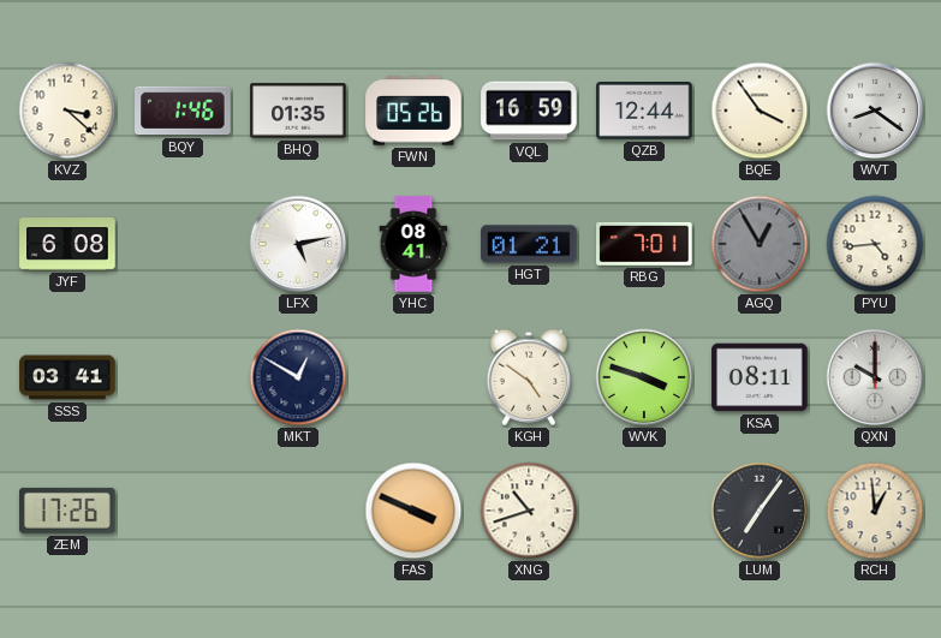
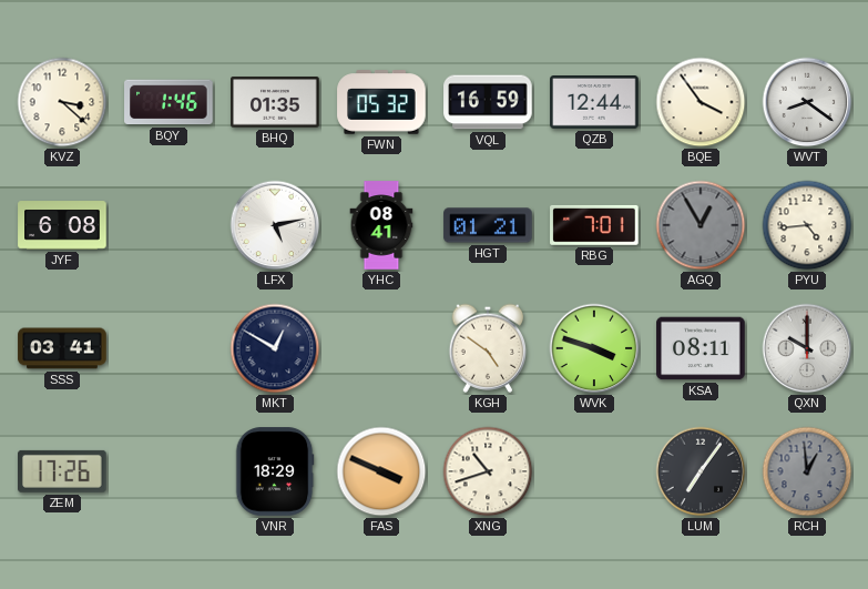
FWN: 05:26 -> 05:32
VNR: none -> 18:29
RCH dial: cream -> grey
